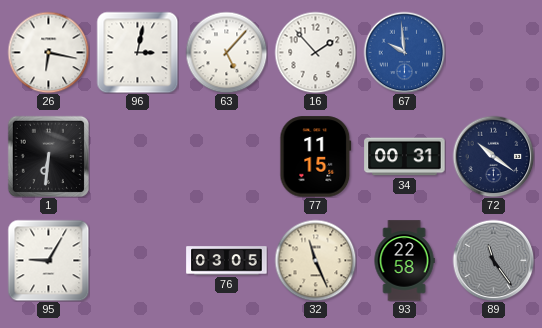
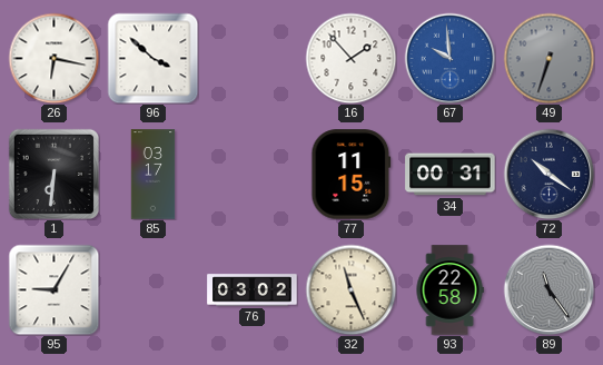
96: 3:02 -> 3:52
63: 5:07 -> none
49: none -> 6:33
85: none -> 03:17
76: 03:05 -> 03:02
